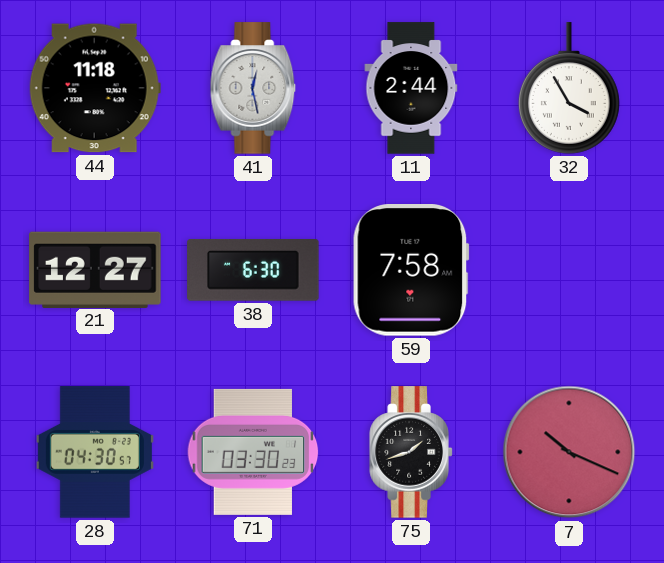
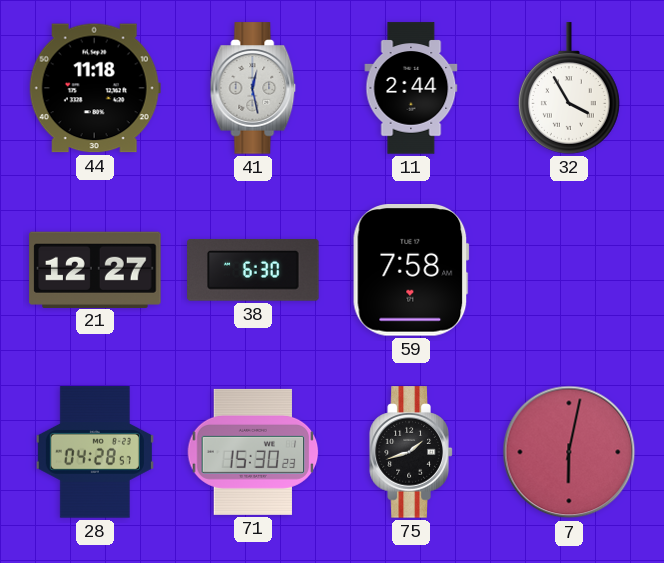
28: 04:30 -> 04:28
71: 03:30 -> 15:30
7: 10:19 -> 6:02
